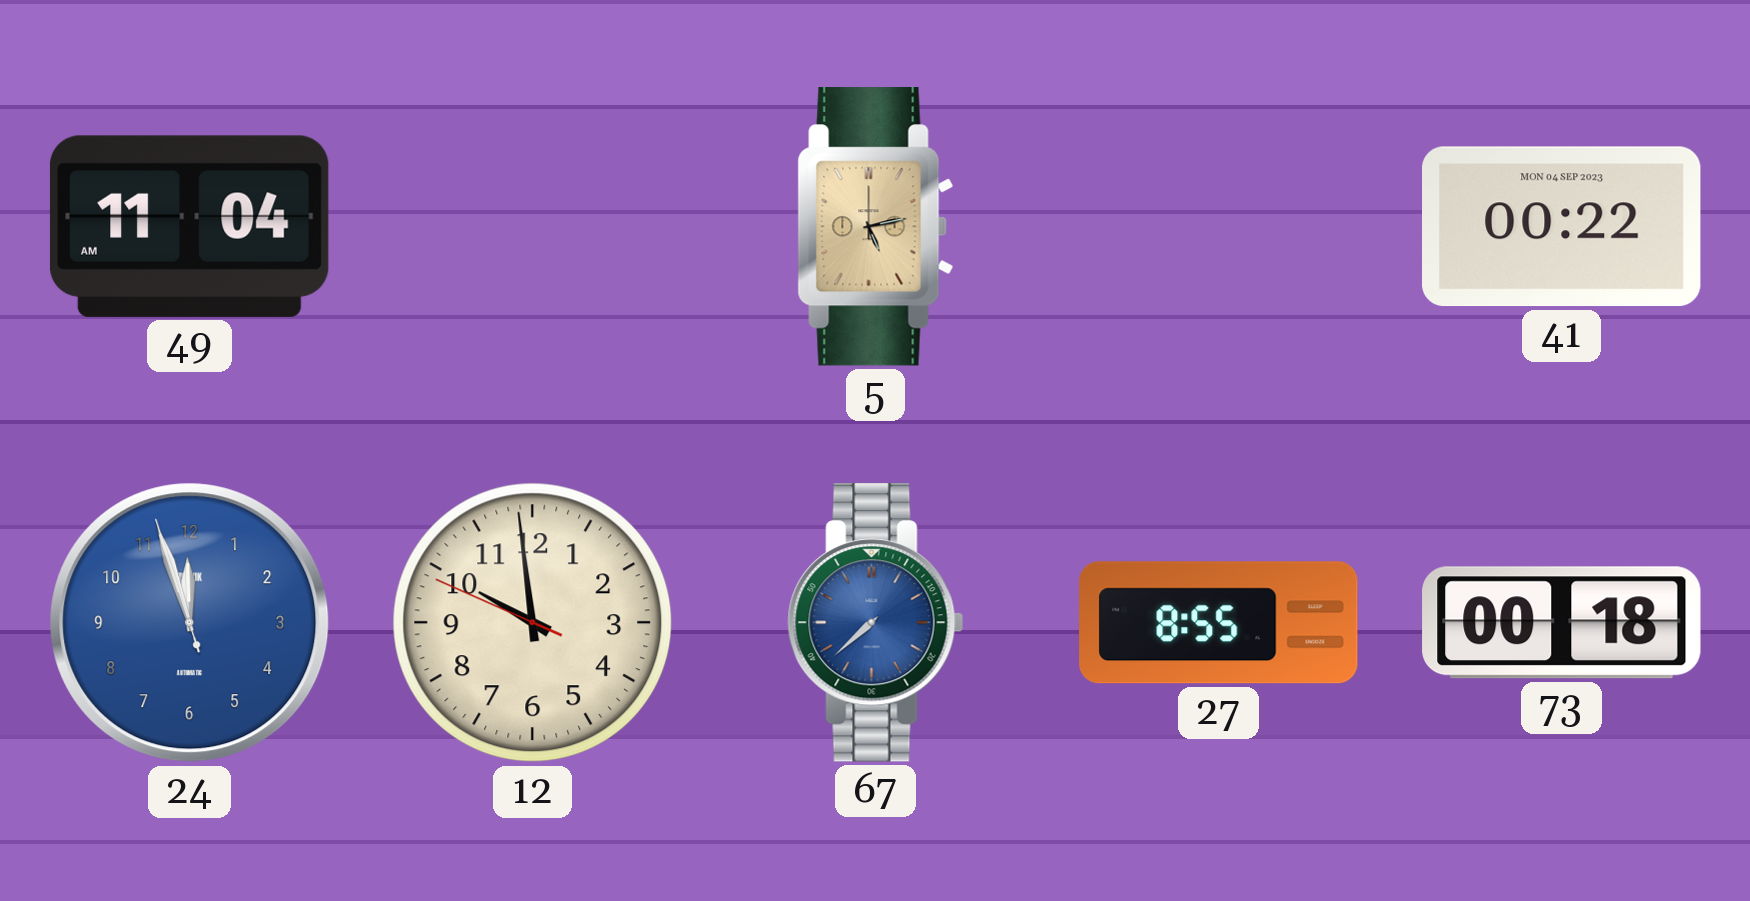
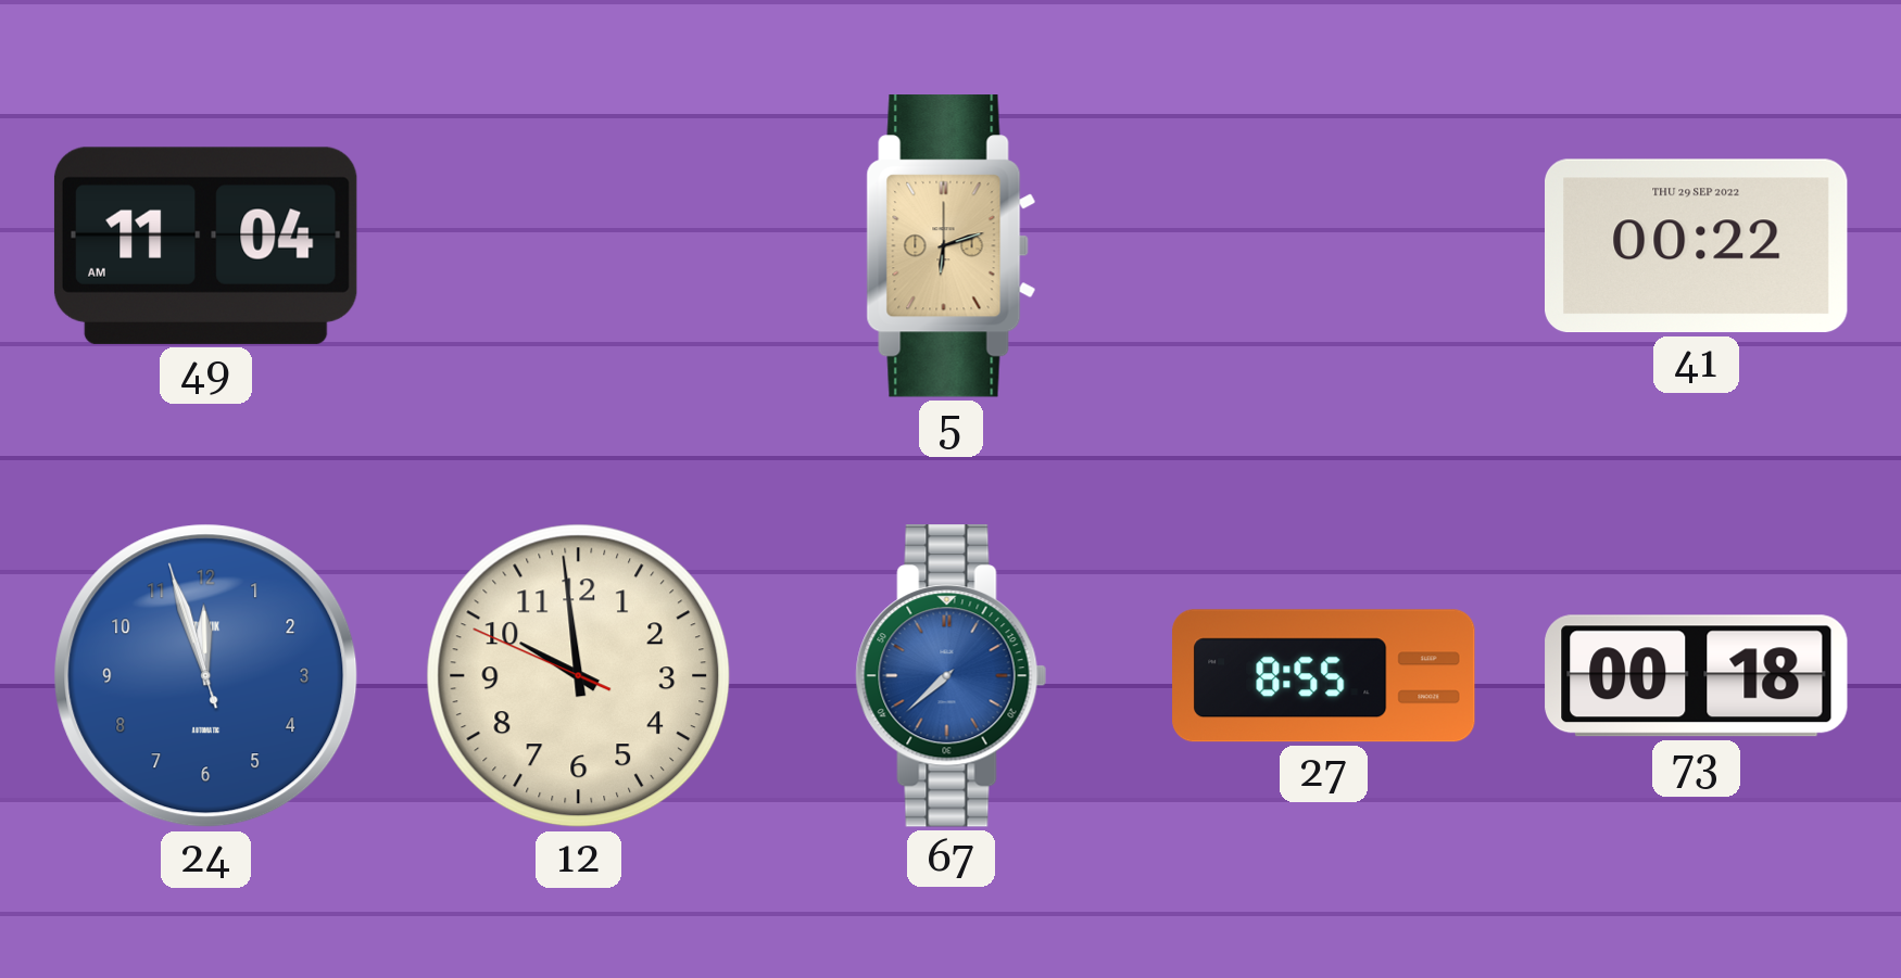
5: 5:13 -> 6:12
41 date: MON 04 SEP 2023 -> THU 29 SEP 2022
